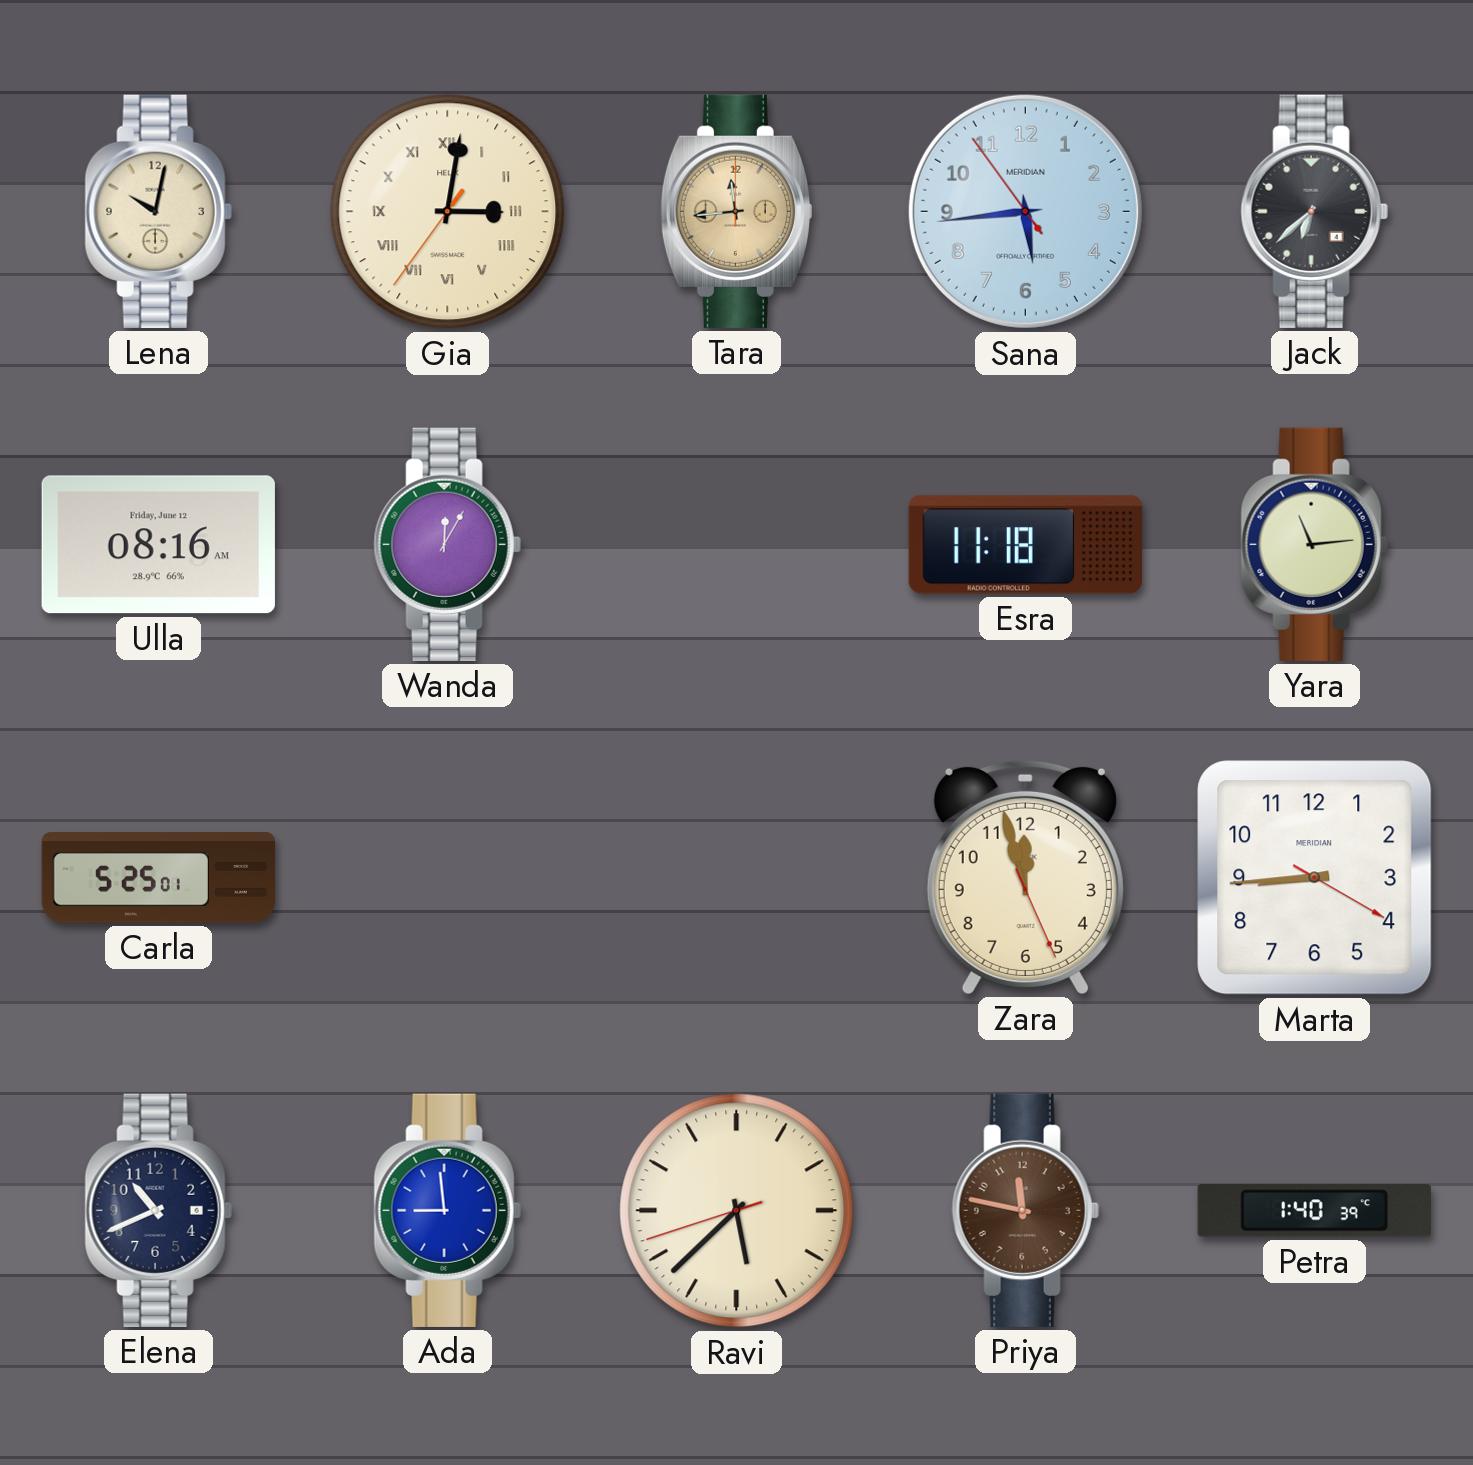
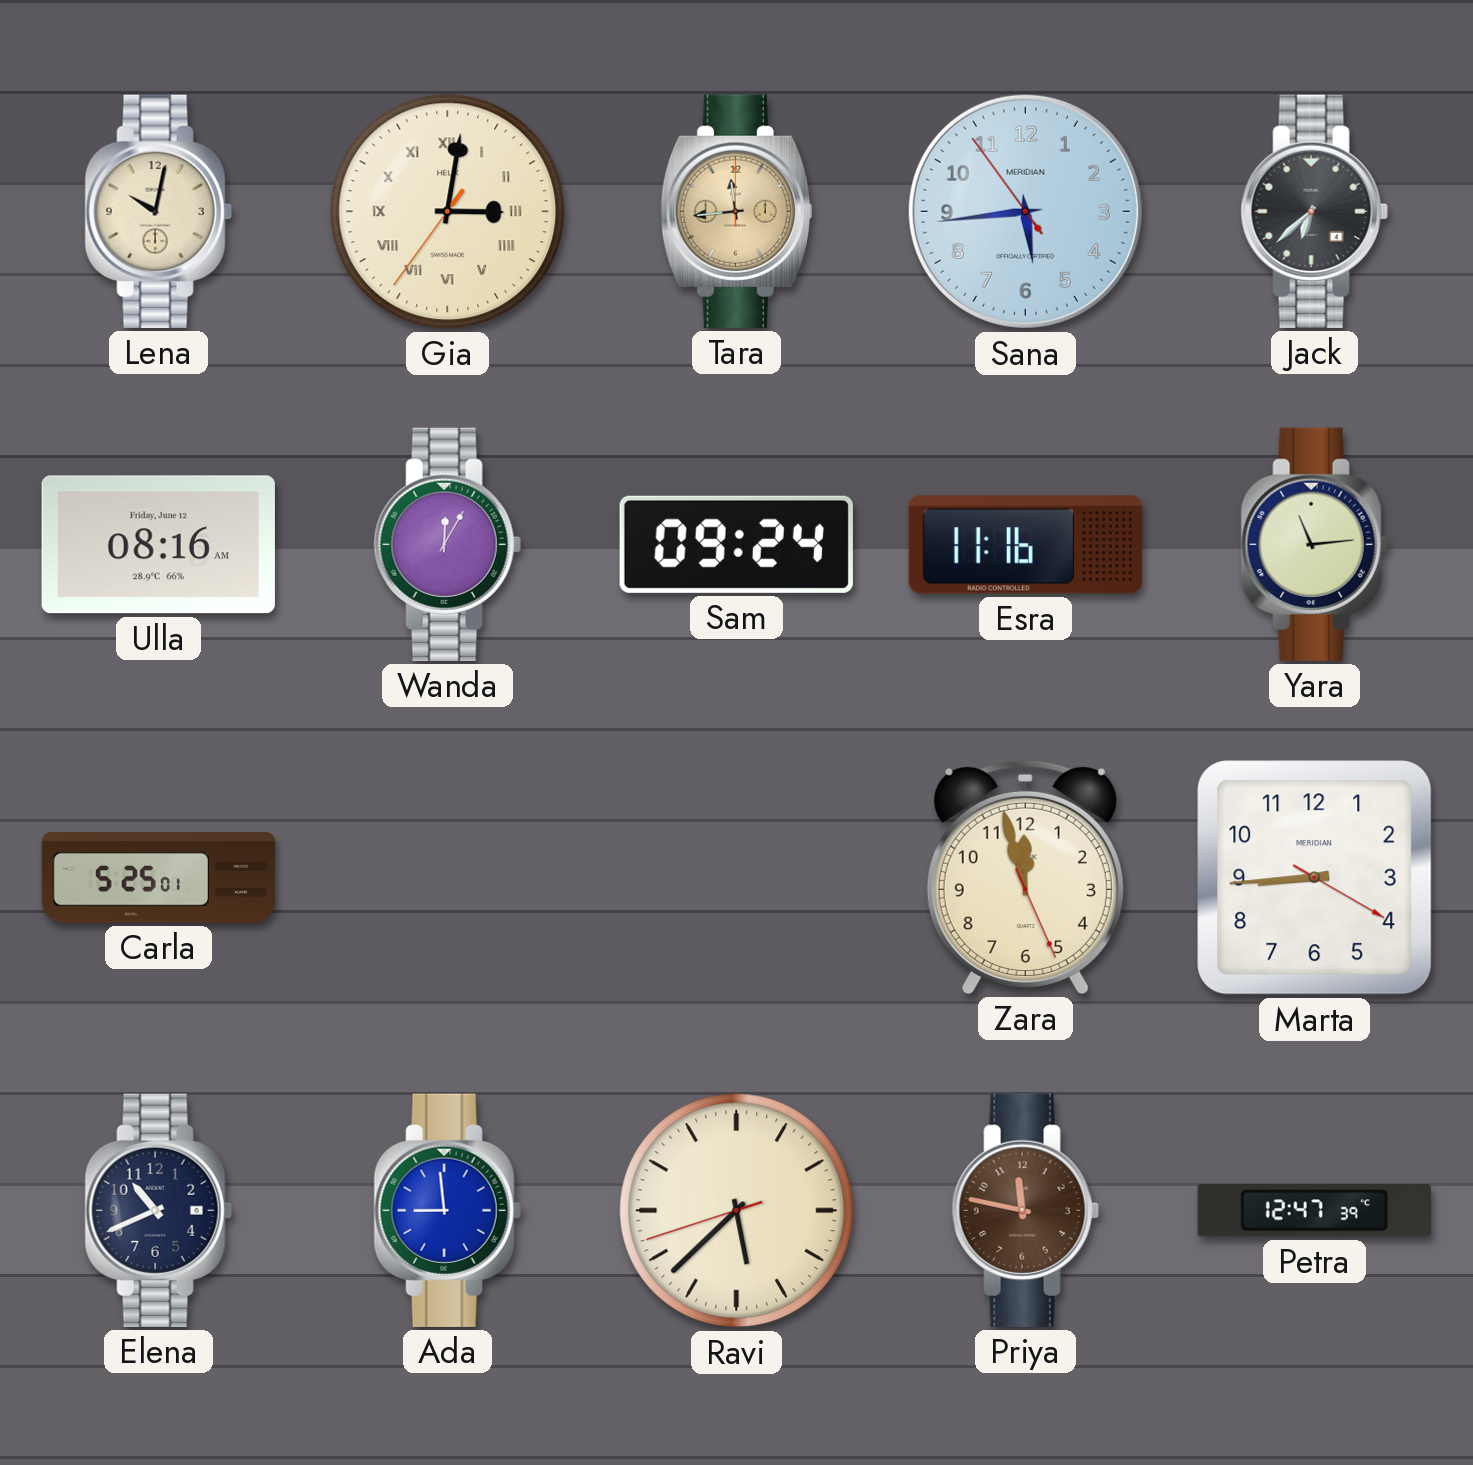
Sam: none -> 09:24
Esra: 11:18 -> 11:16
Petra: 1:40 -> 12:47
